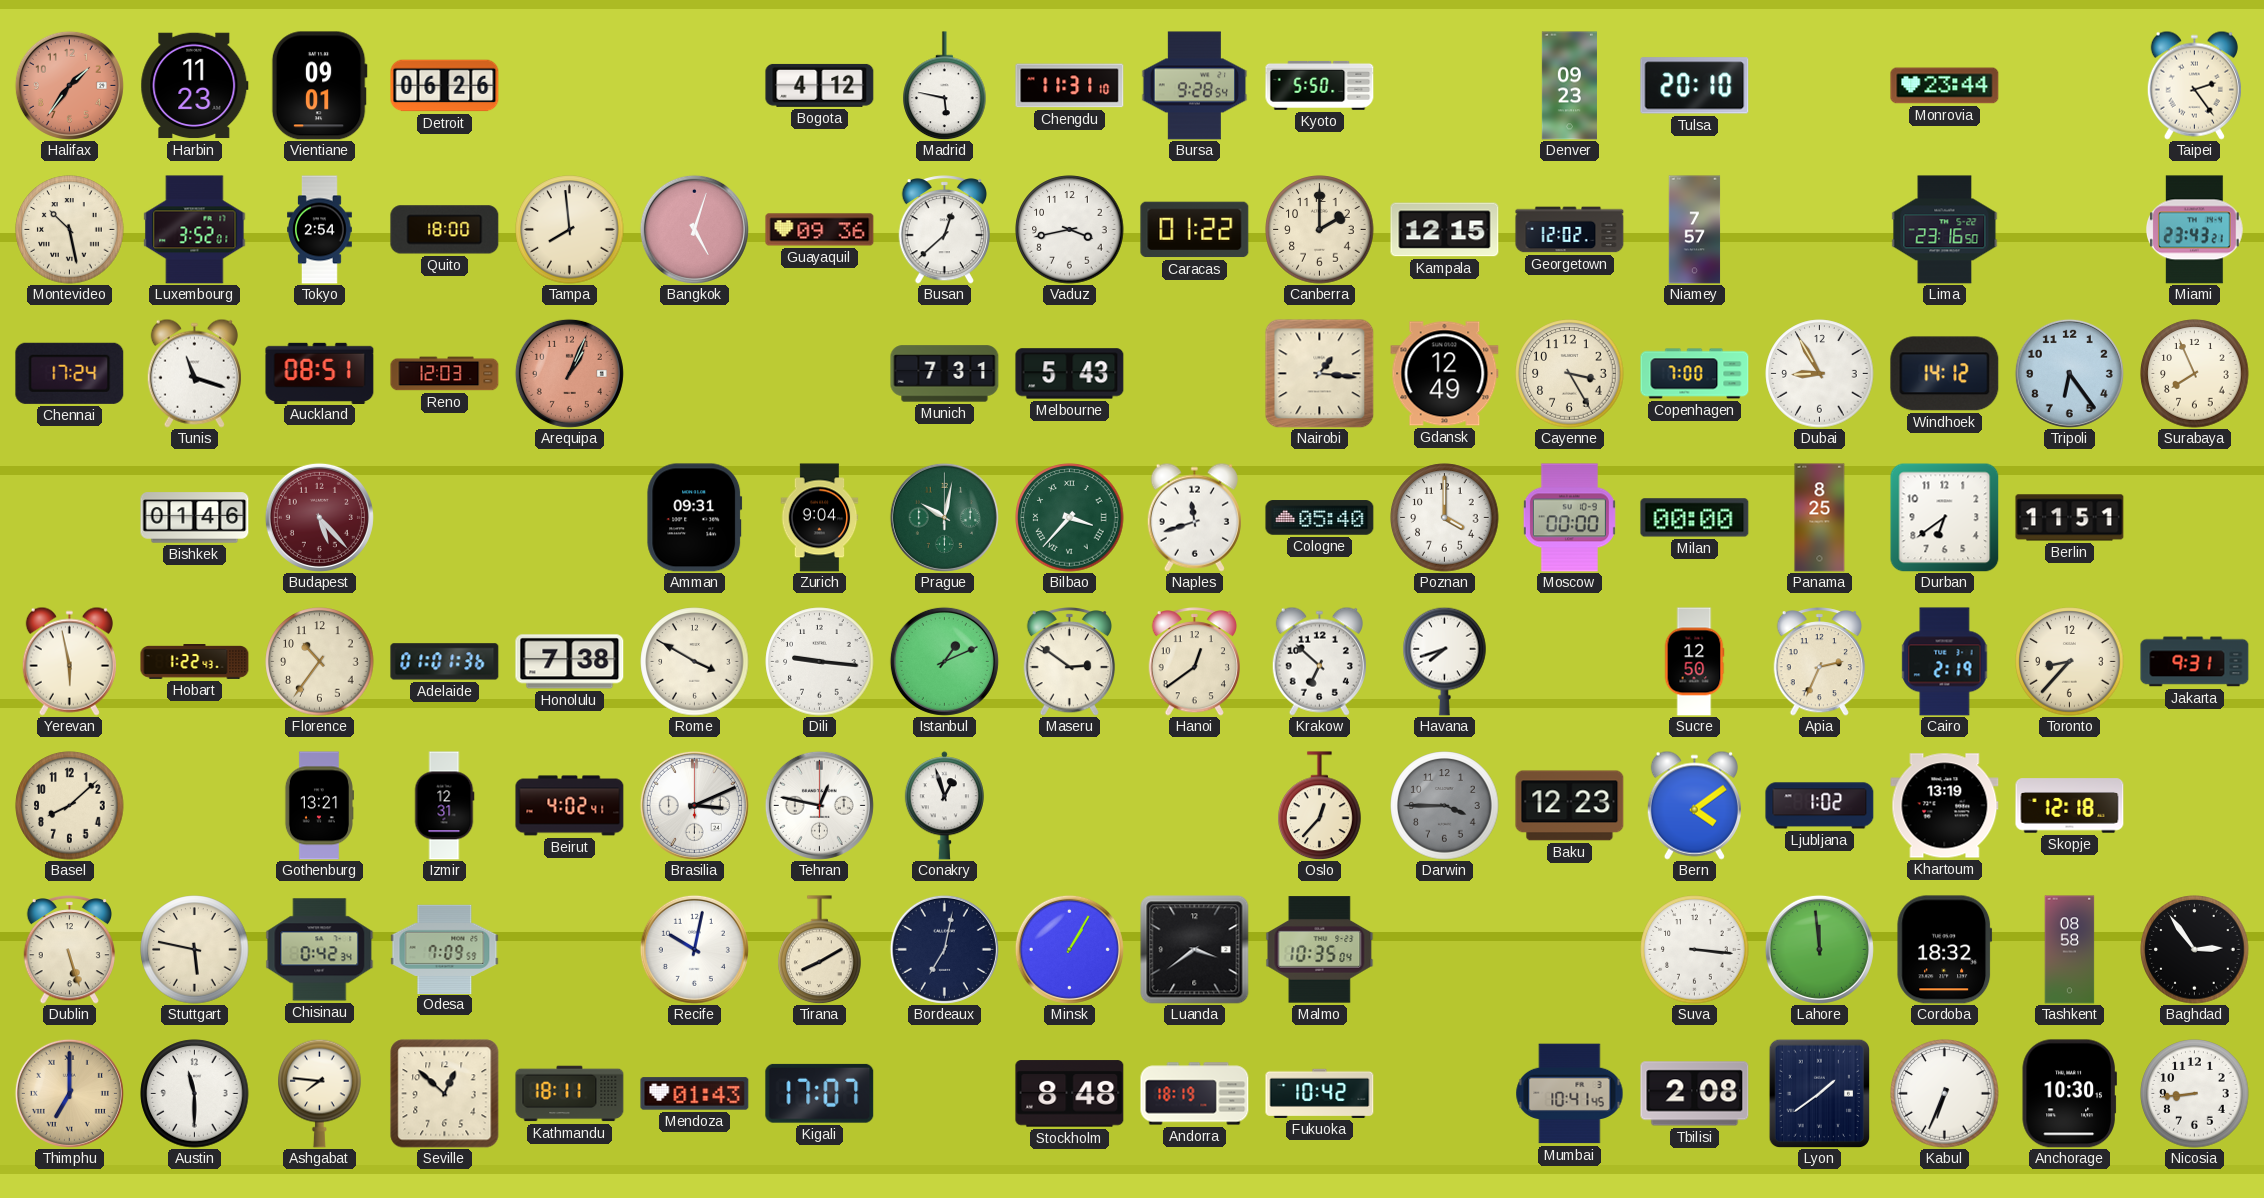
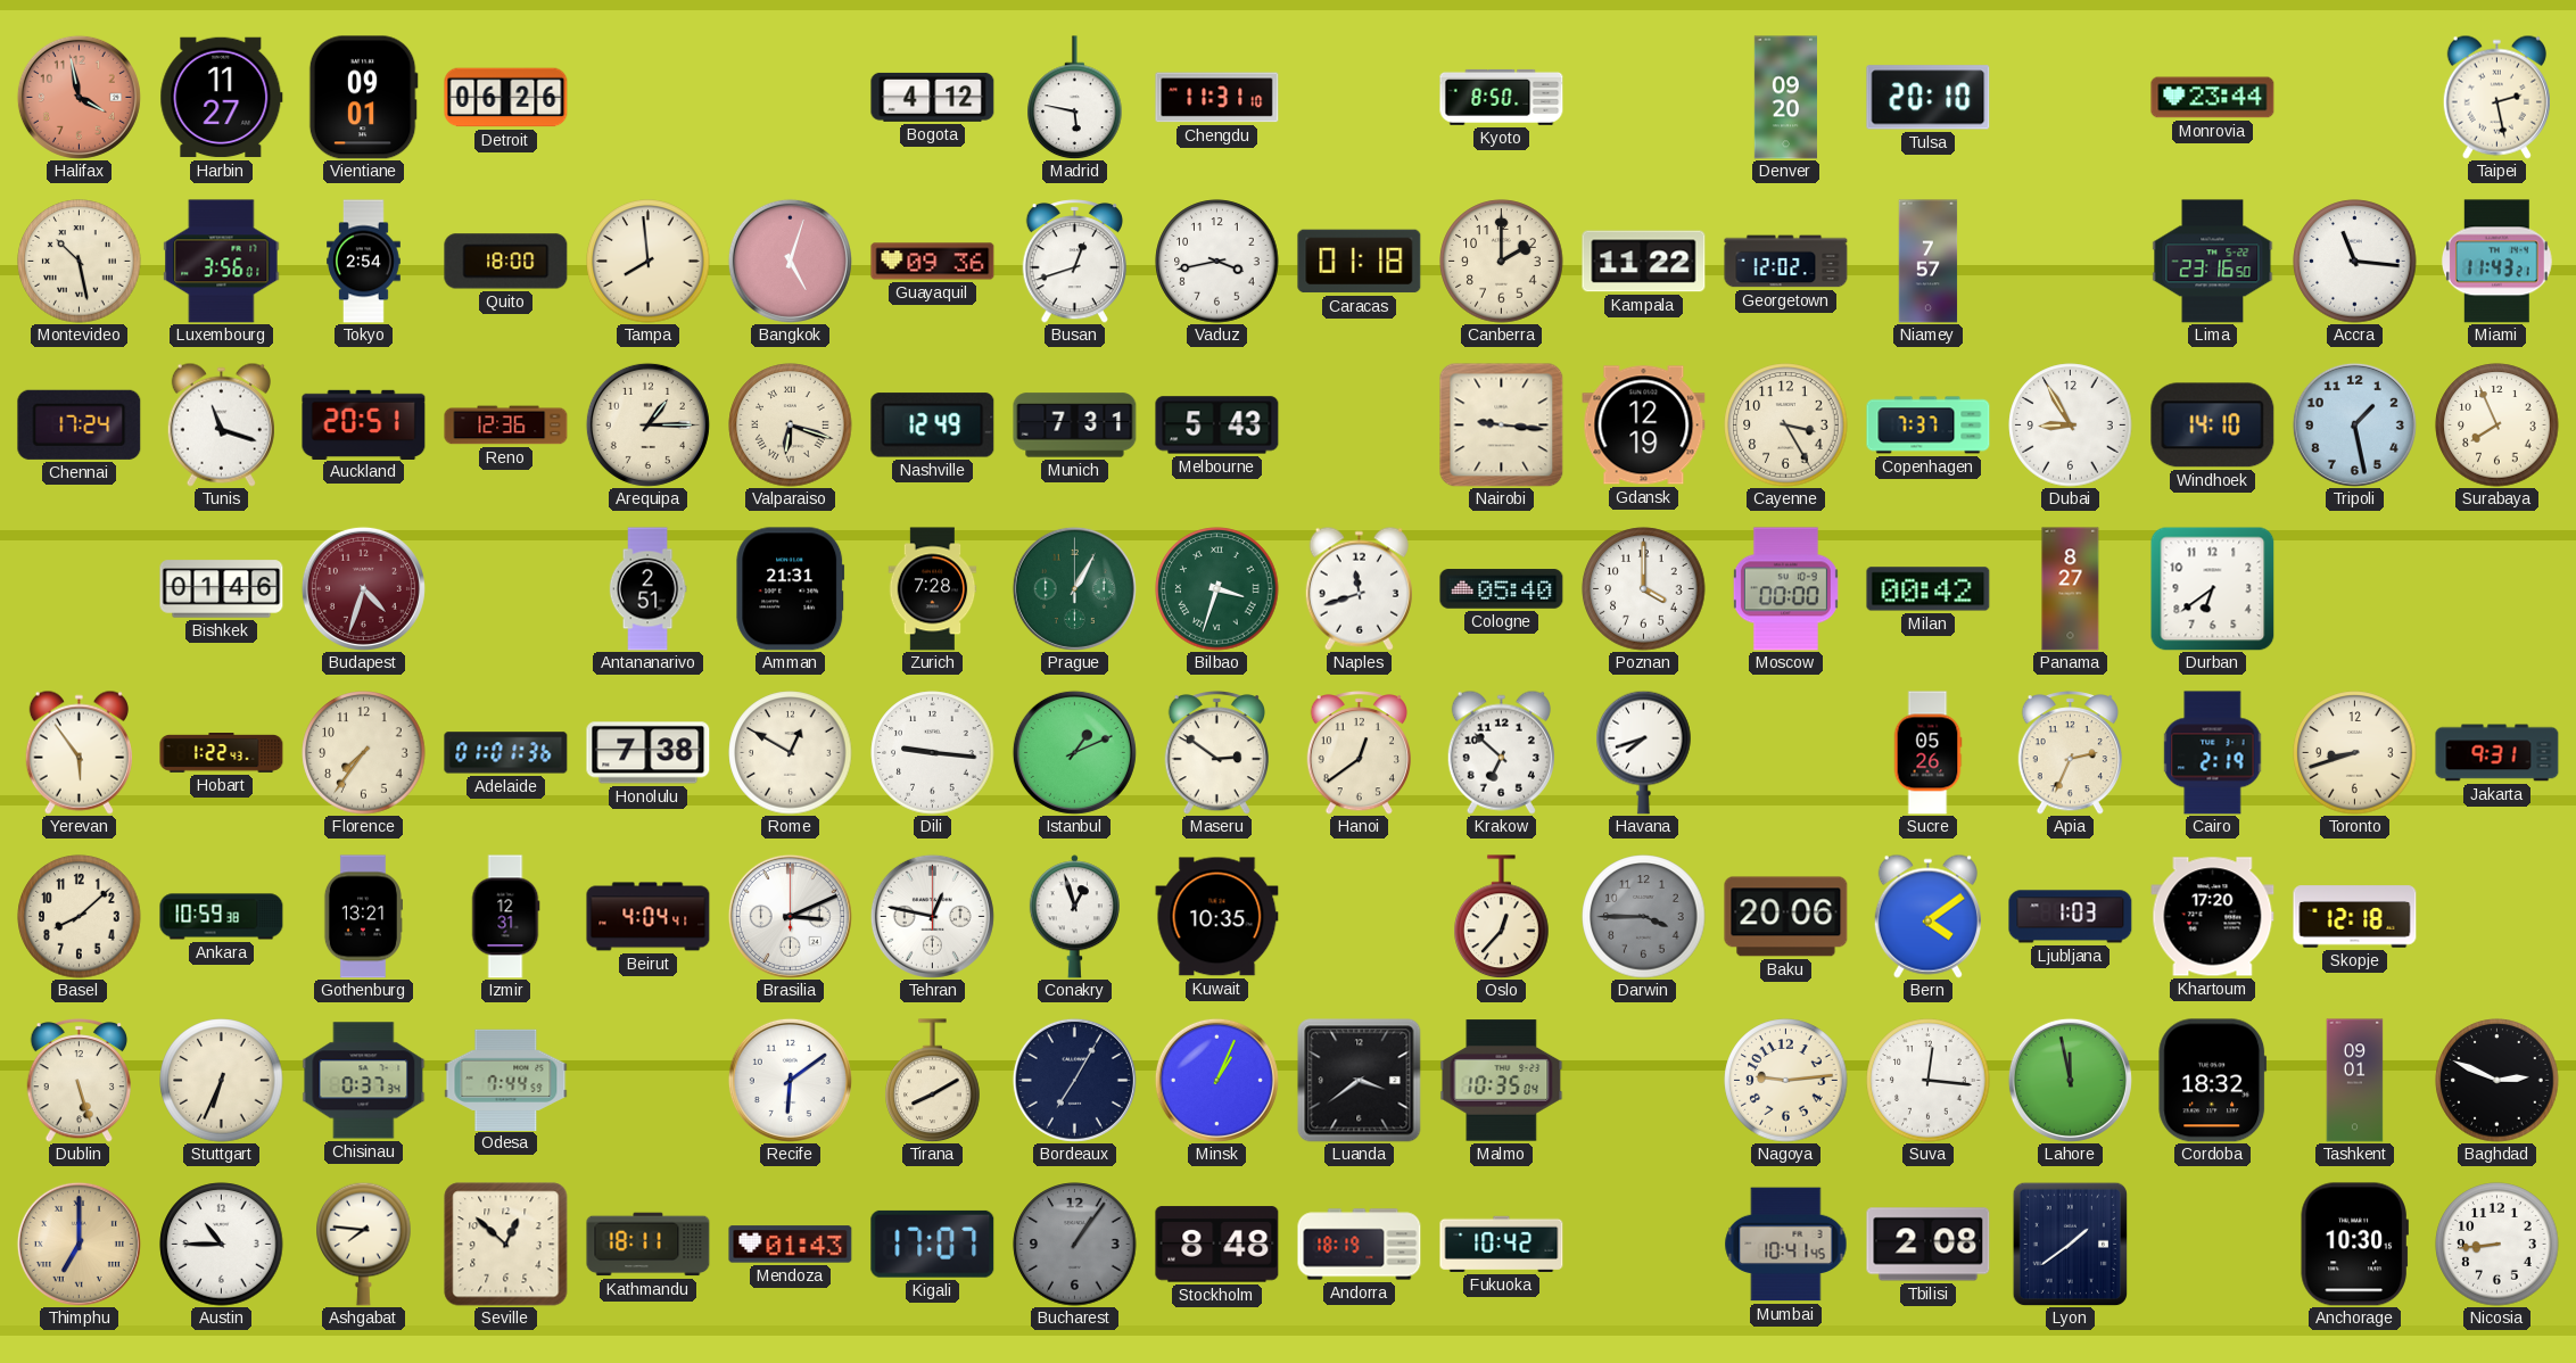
Halifax: 1:36 -> 3:58
Harbin: 11:23 -> 11:27
Bursa: 9:28 -> none
Kyoto: 5:50 -> 8:50
Denver: 09:23 -> 09:20
Taipei: 2:24 -> 2:28
Luxembourg: 3:52 -> 3:56
Busan: 12:38 -> 12:42
Caracas: 01:22 -> 01:18
Kampala: 12:15 -> 11:22
Accra: none -> 11:16
Miami: 23:43 -> 11:43
Auckland: 08:51 -> 20:51
Reno: 12:03 -> 12:36
Arequipa: 1:04 -> 1:15
Arequipa dial: salmon -> cream
Valparaiso: none -> 6:18
Nashville: none -> 12:49
Nairobi: 1:16 -> 9:16
Gdansk: 12:49 -> 12:19
Copenhagen: 7:00 -> 7:37
Windhoek: 14:12 -> 14:10
Tripoli: 6:24 -> 1:28
Budapest: 5:23 -> 4:33
Antananarivo: none -> 2:51
Amman: 09:31 -> 21:31
Zurich: 9:04 -> 7:28
Prague: 10:02 -> 1:05
Bilbao: 3:37 -> 3:33
Milan: 00:00 -> 00:42
Panama: 8:25 -> 8:27
Berlin: 11:51 -> none
Yerevan: 5:58 -> 5:54
Florence: 10:36 -> 7:36
Rome: 3:50 -> 12:50
Sucre: 12:50 -> 05:26
Toronto: 8:37 -> 8:42
Ankara: none -> 10:59
Beirut: 4:02 -> 4:04
Kuwait: none -> 10:35
Baku: 12:23 -> 20:06
Ljubljana: 1:02 -> 1:03
Khartoum: 13:19 -> 17:20
Stuttgart: 5:47 -> 6:34
Chisinau: 0:42 -> 0:37
Odesa: 7:09 -> 7:44
Recife: 10:02 -> 6:09
Bordeaux: 7:02 -> 7:05
Minsk: 1:05 -> 1:04
Nagoya: none -> 9:14
Suva: 3:16 -> 12:16
Lahore: 11:59 -> 11:58
Tashkent: 08:58 -> 09:01
Baghdad: 2:54 -> 2:49
Austin: 11:30 -> 10:45
Bucharest: none -> 1:06
Kabul: 6:34 -> none
